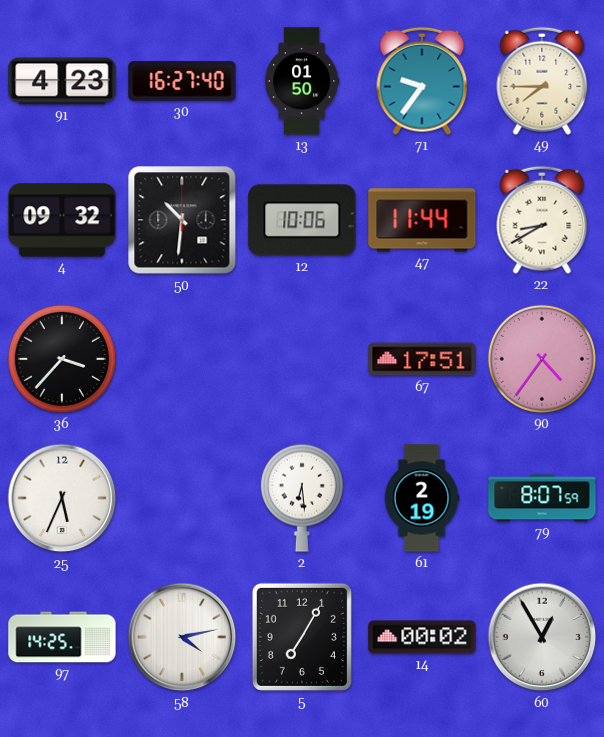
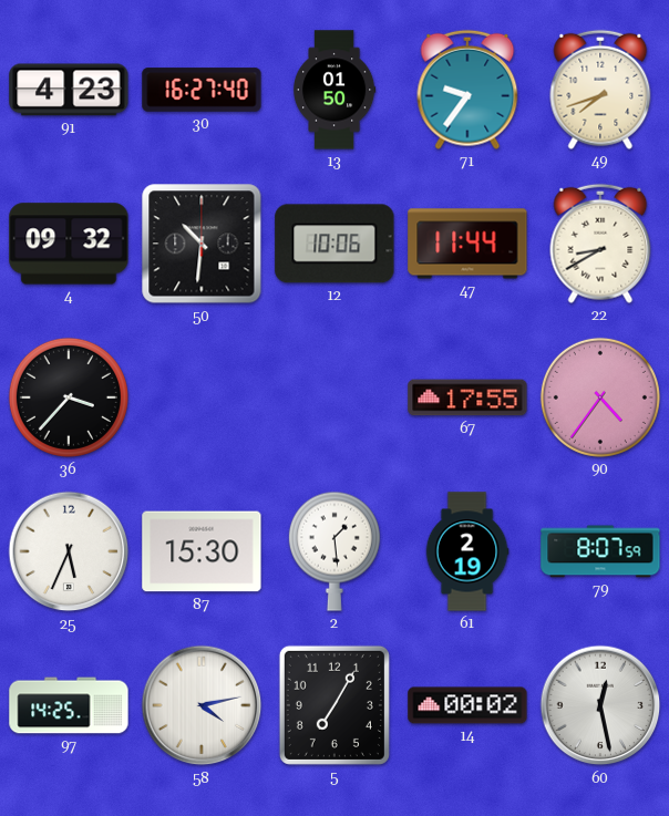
49: 7:45 -> 7:42
67: 17:51 -> 17:55
87: none -> 15:30
2: 6:29 -> 1:29
60: 12:55 -> 12:28
